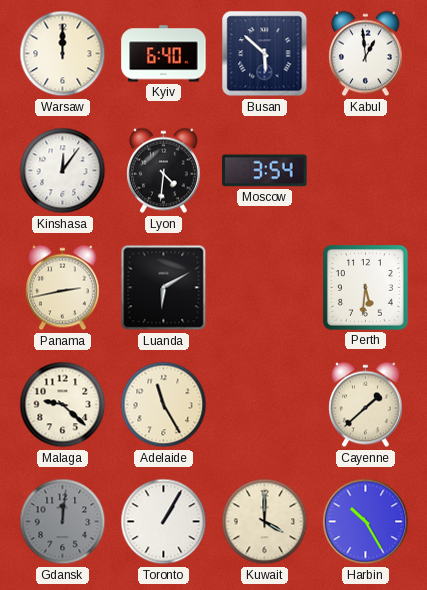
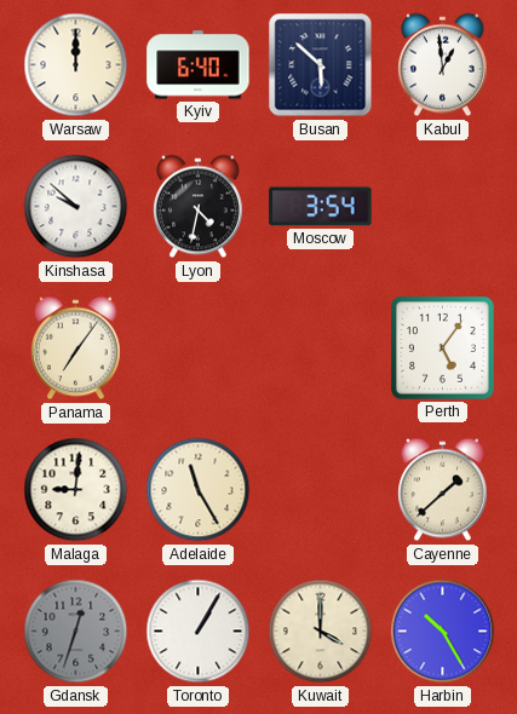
Kinshasa: 12:06 -> 9:52
Lyon: 4:31 -> 4:32
Panama: 2:43 -> 7:06
Luanda: 6:10 -> none
Perth: 5:31 -> 5:06
Malaga: 9:22 -> 9:01
Gdansk: 12:01 -> 12:33
